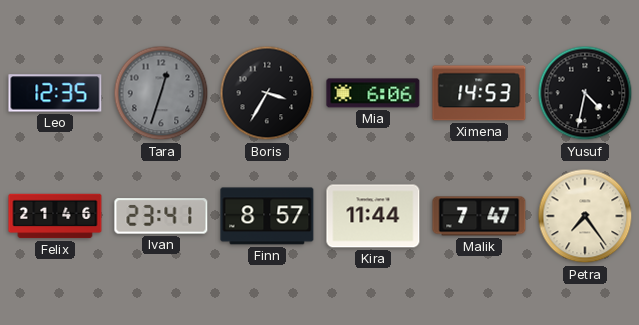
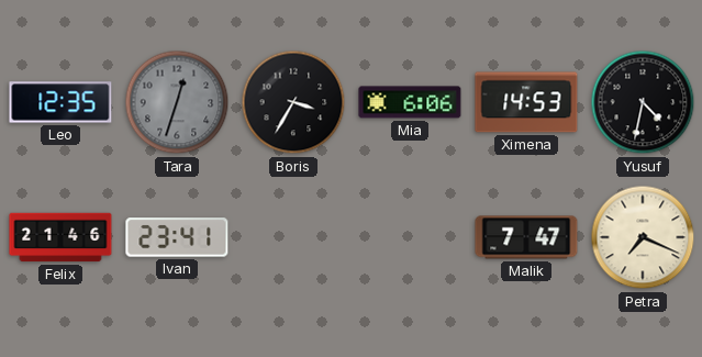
Finn: 8:57 -> none
Kira: 11:44 -> none
Petra: 7:24 -> 7:19
